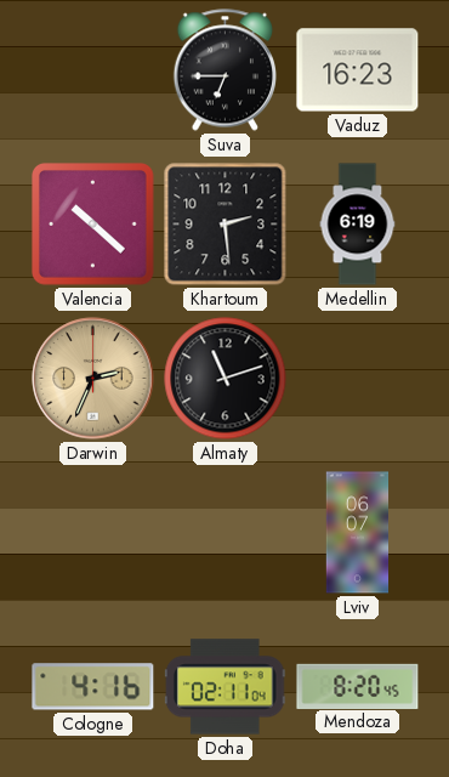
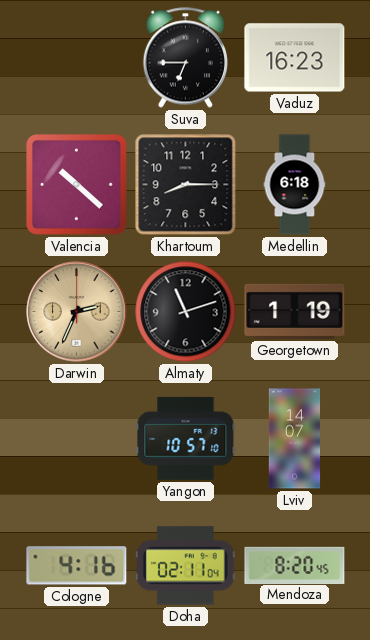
Khartoum: 2:29 -> 8:15
Medellin: 6:19 -> 6:18
Georgetown: none -> 1:19
Yangon: none -> 10:57
Lviv: 06:07 -> 14:07
